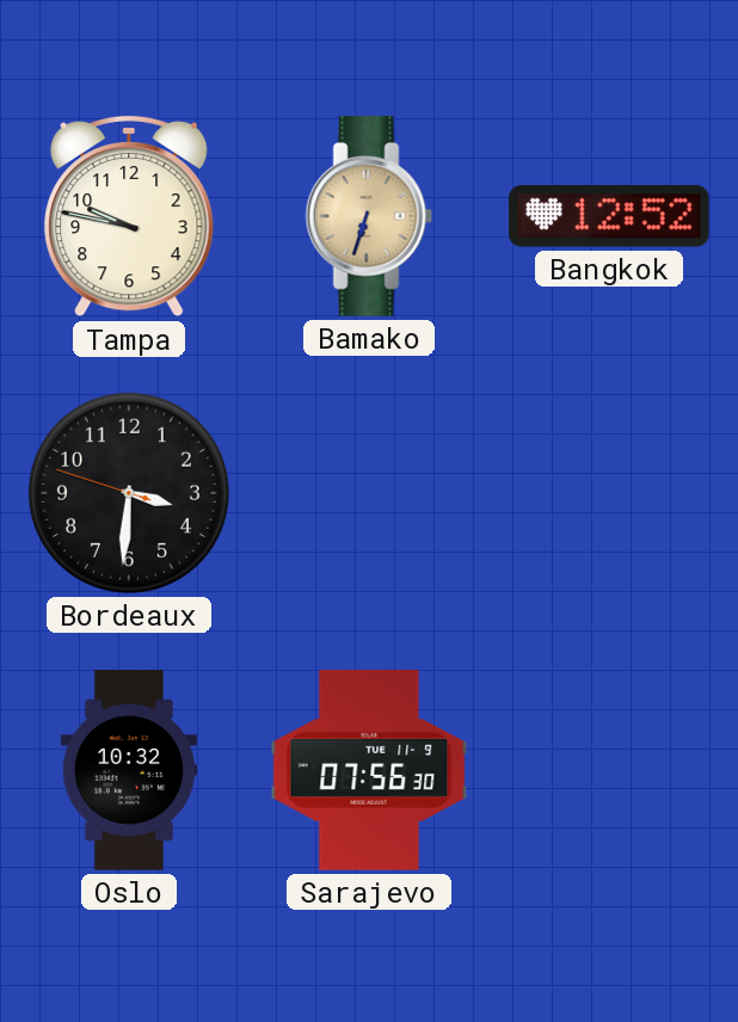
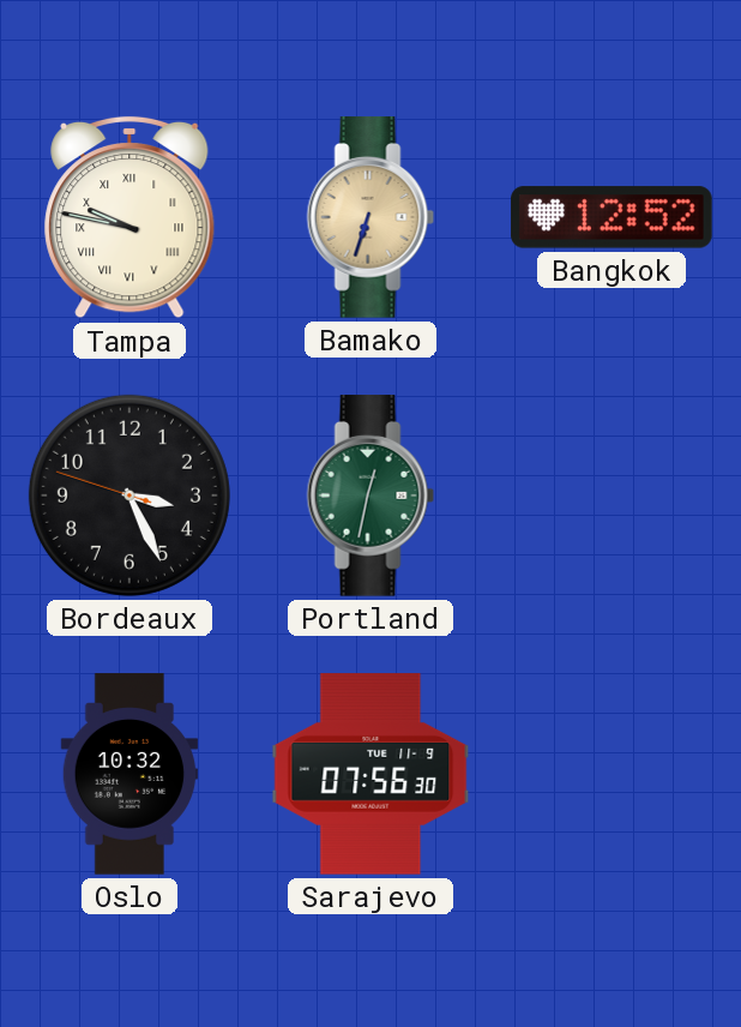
Tampa numerals: Arabic -> Roman
Bordeaux: 3:30 -> 3:25
Portland: none -> 12:32
